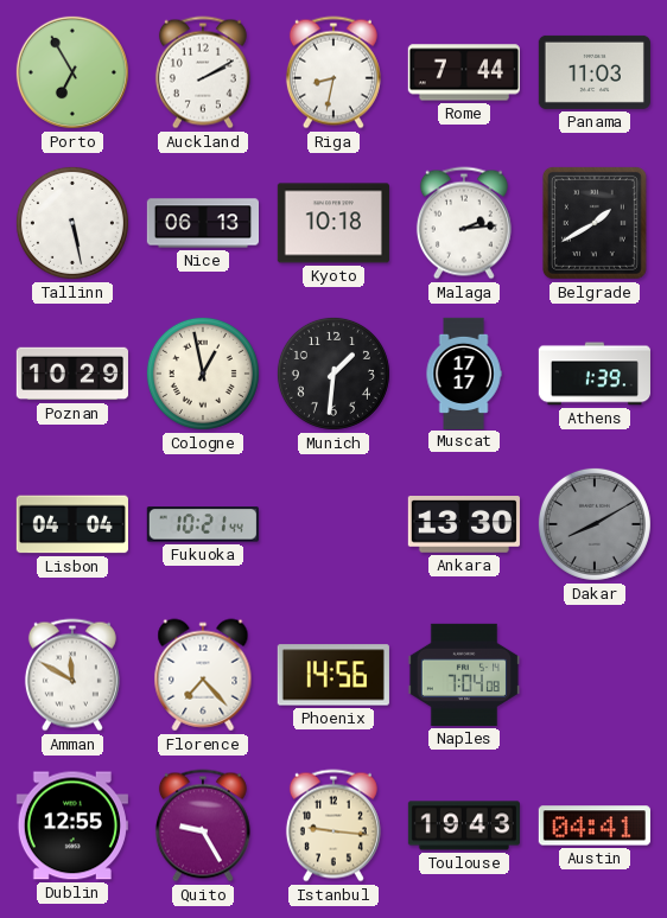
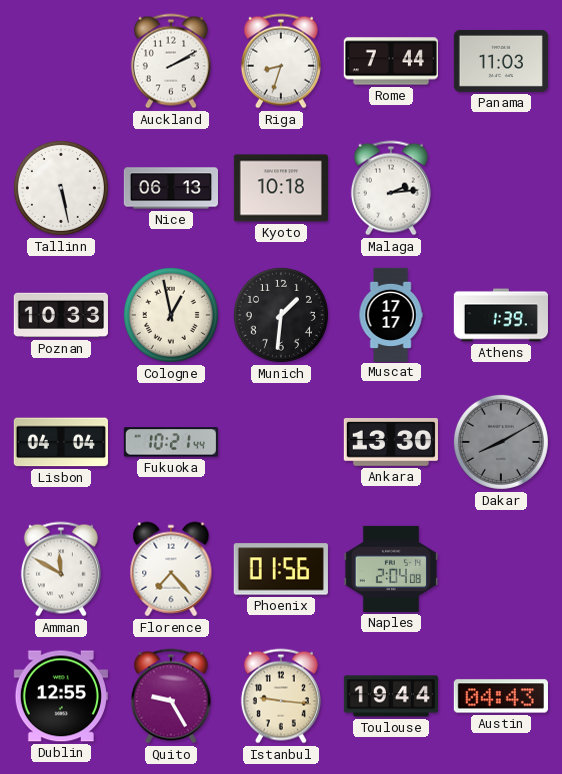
Porto: 6:55 -> none
Riga: 8:32 -> 8:33
Belgrade: 1:40 -> none
Poznan: 10:29 -> 10:33
Phoenix: 14:56 -> 01:56
Naples: 7:04 -> 2:04
Toulouse: 19:43 -> 19:44
Austin: 04:41 -> 04:43
